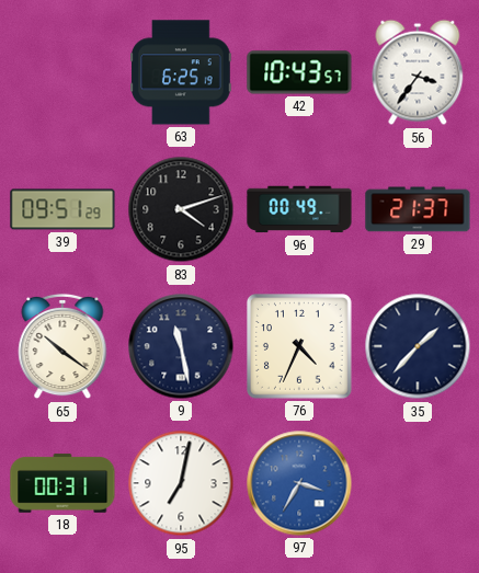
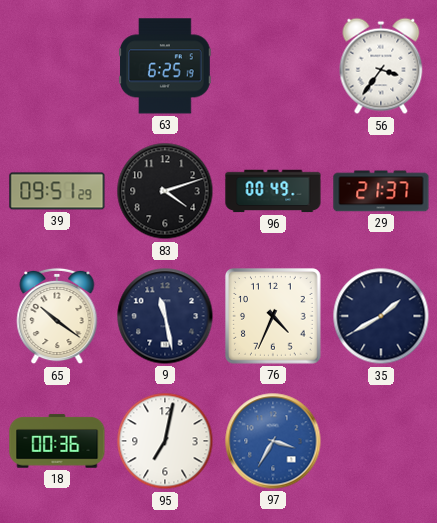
42: 10:43 -> none
35: 1:37 -> 1:40
18: 00:31 -> 00:36
